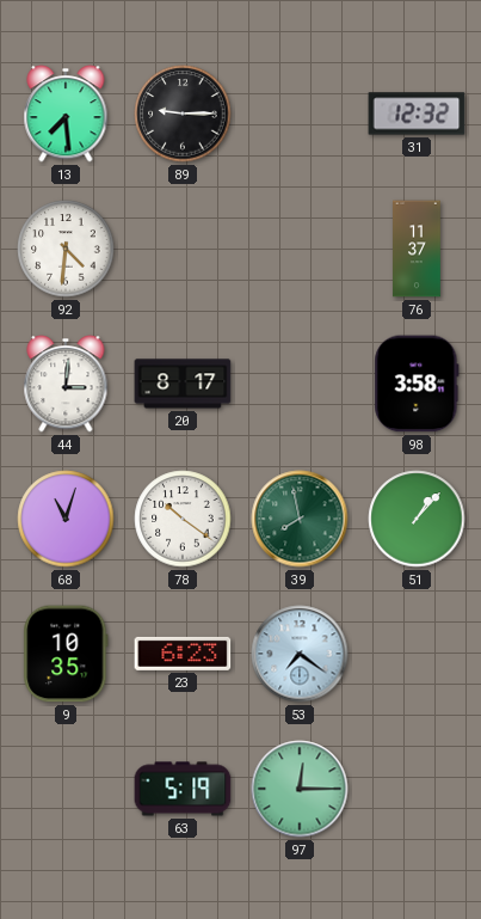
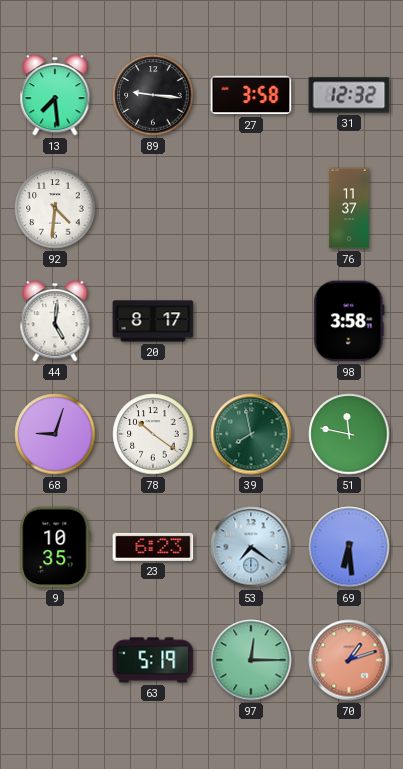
89: 9:15 -> 9:16
27: none -> 3:58
44: 3:01 -> 5:01
68: 11:03 -> 9:03
51: 1:07 -> 11:47
69: none -> 6:29
70: none -> 1:12
